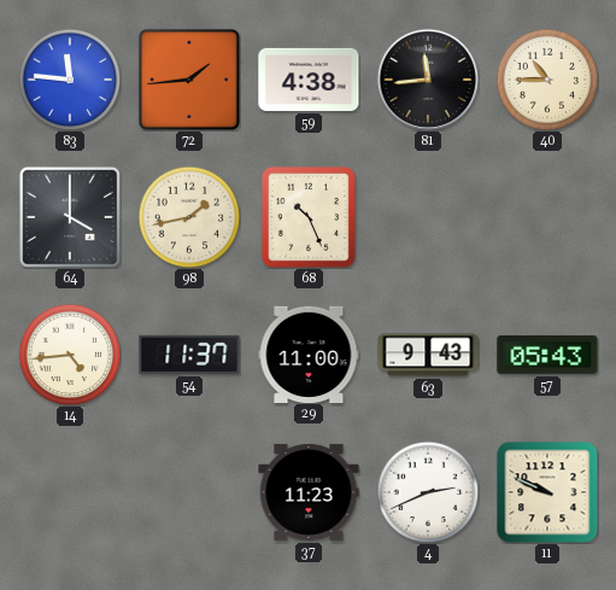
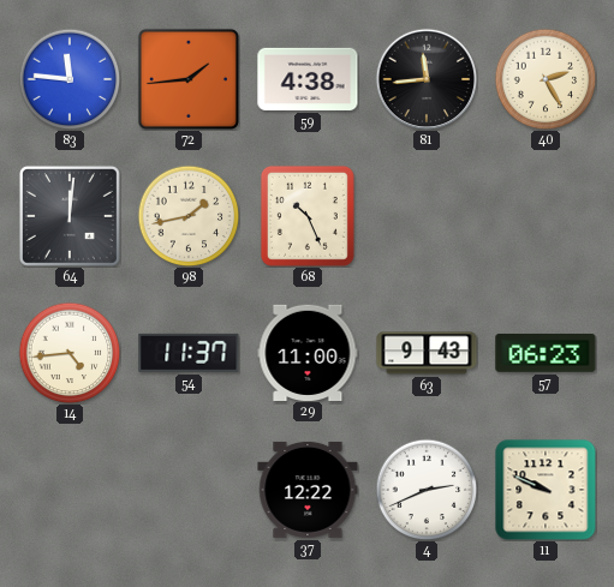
40: 10:45 -> 2:25
64: 4:00 -> 12:01
57: 05:43 -> 06:23
37: 11:23 -> 12:22
